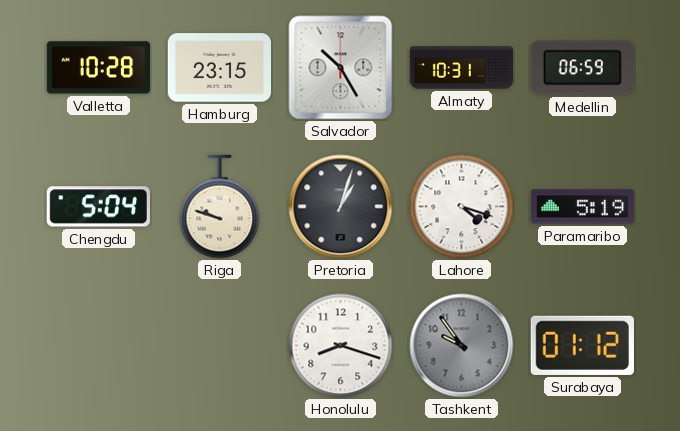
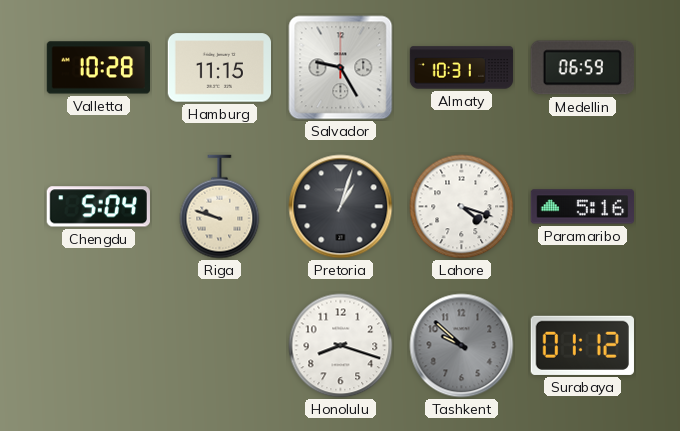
Hamburg: 23:15 -> 11:15
Salvador: 10:25 -> 9:25
Paramaribo: 5:19 -> 5:16
Tashkent: 9:54 -> 9:52
